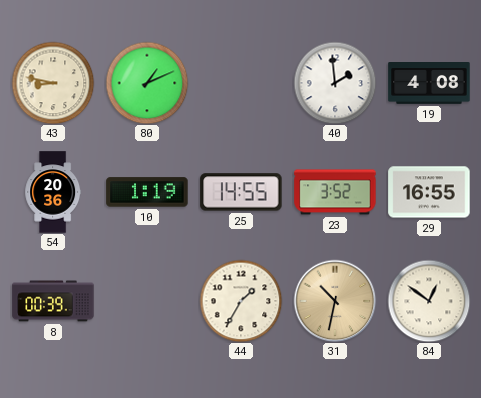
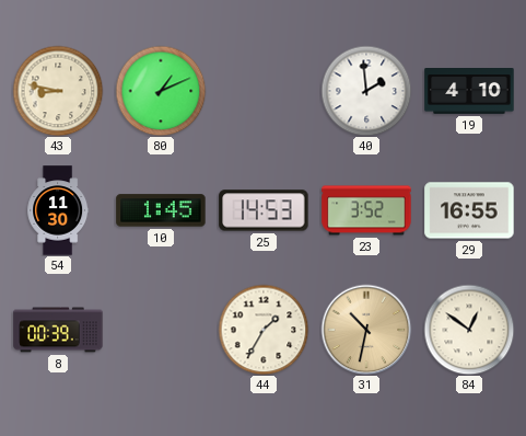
19: 4:08 -> 4:10
54: 20:36 -> 11:30
10: 1:19 -> 1:45
25: 14:55 -> 14:53
